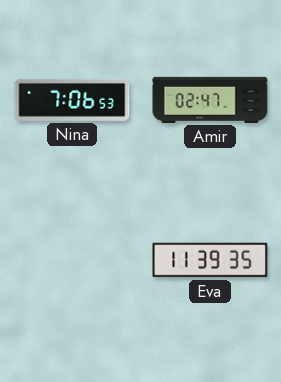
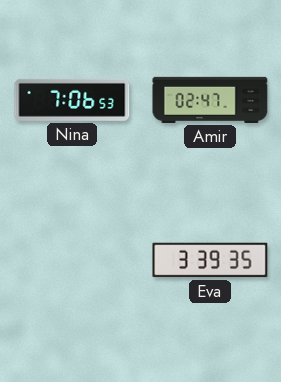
Eva: 11:39 -> 3:39
